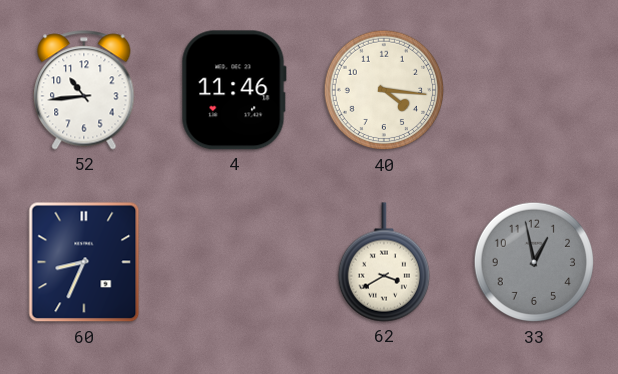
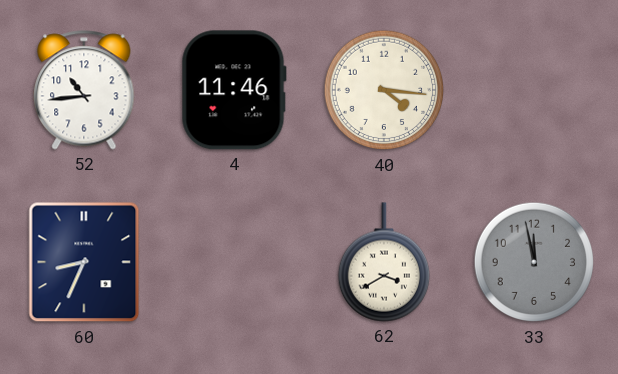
33: 12:58 -> 11:58
